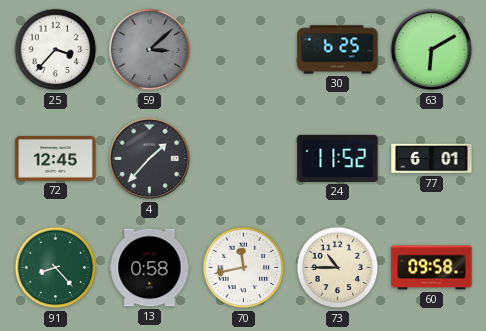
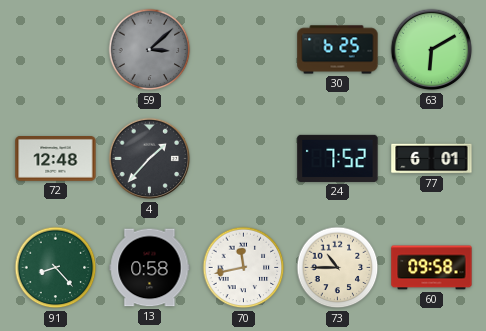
25: 3:37 -> none
72: 12:45 -> 12:48
24: 11:52 -> 7:52
